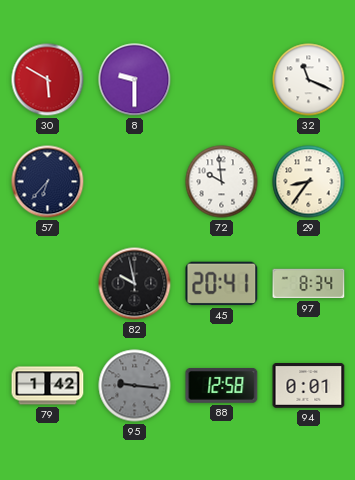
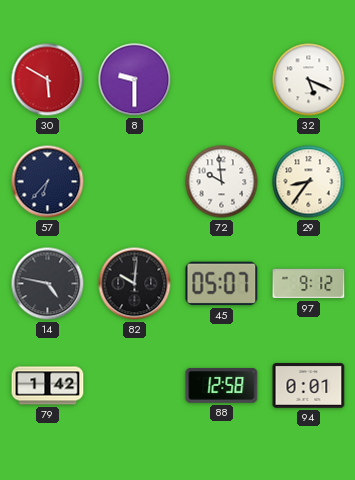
32: 11:19 -> 5:19
14: none -> 4:47
82: 9:58 -> 10:01
45: 20:41 -> 05:07
97: 8:34 -> 9:12
95: 9:16 -> none
